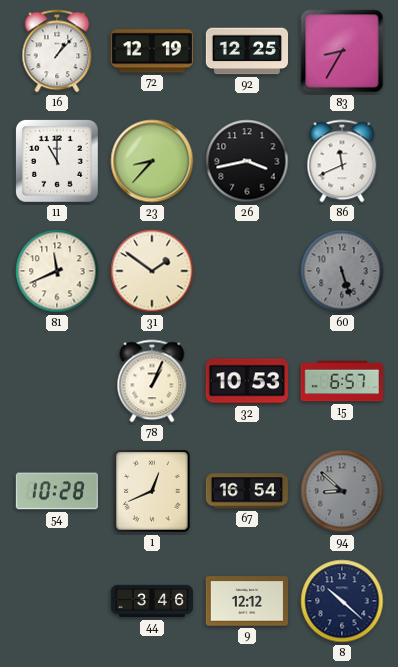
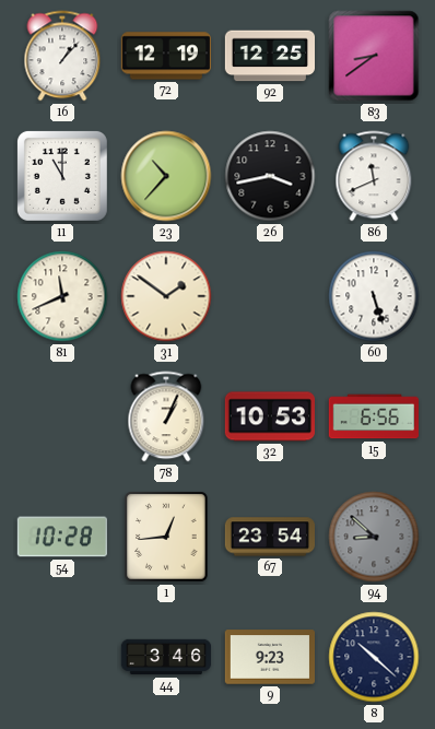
83: 8:35 -> 8:39
23: 8:37 -> 10:37
60 dial: grey -> white
15: 6:57 -> 6:56
1: 12:41 -> 12:44
67: 16:54 -> 23:54
9: 12:12 -> 9:23
